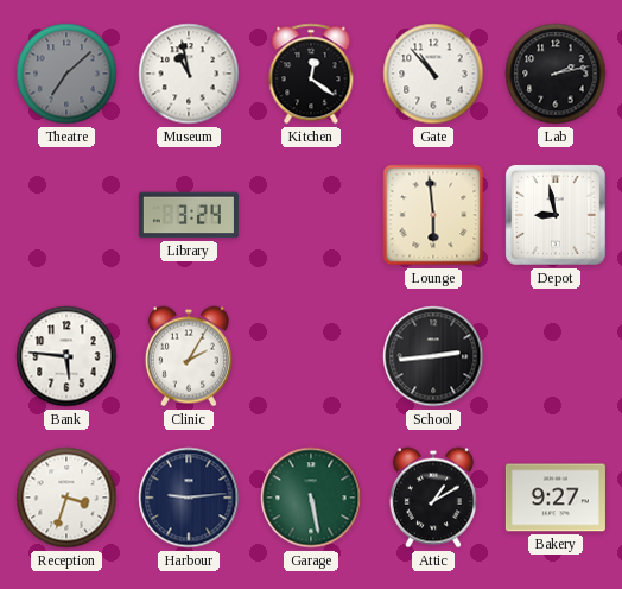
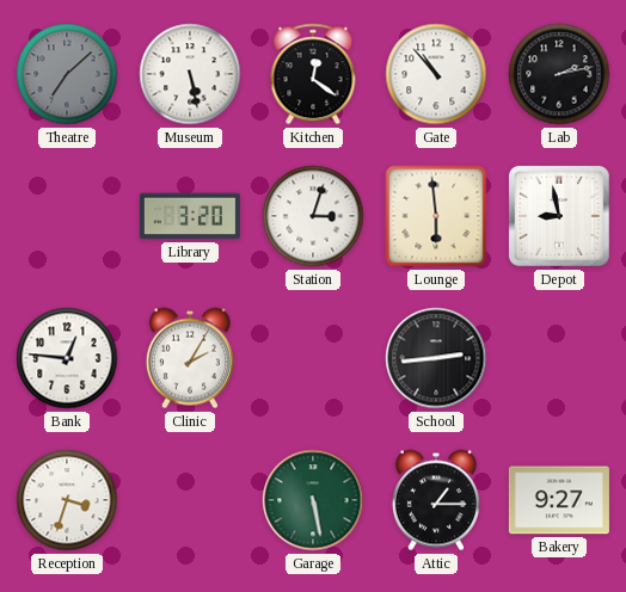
Museum: 10:58 -> 5:28
Library: 3:24 -> 3:20
Station: none -> 3:03
Bank: 5:46 -> 12:46
Harbour: 9:14 -> none
Attic: 1:10 -> 1:15
